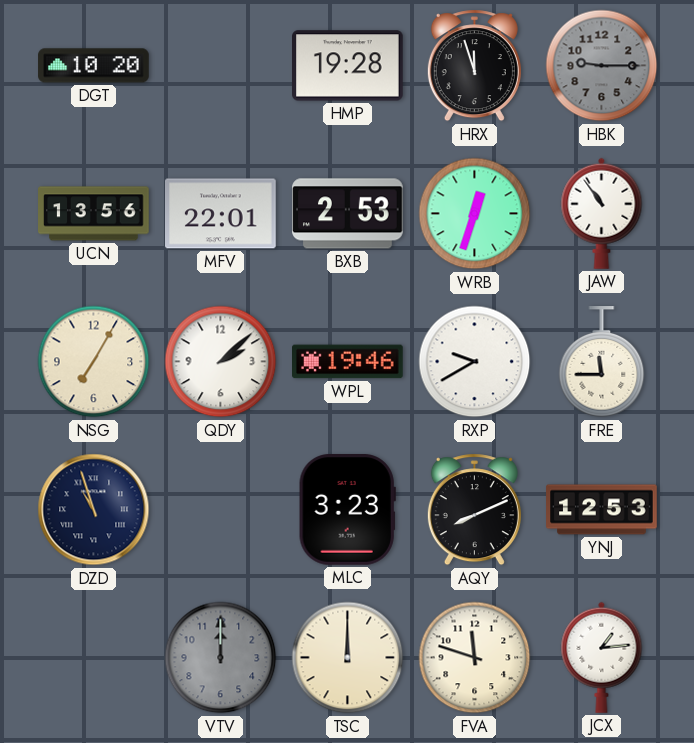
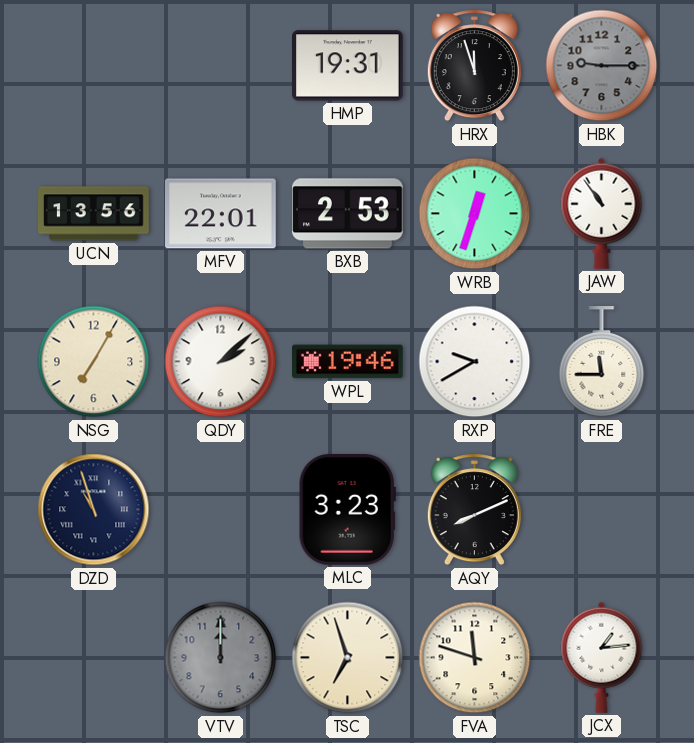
DGT: 10:20 -> none
HMP: 19:28 -> 19:31
YNJ: 12:53 -> none
TSC: 12:00 -> 6:57
